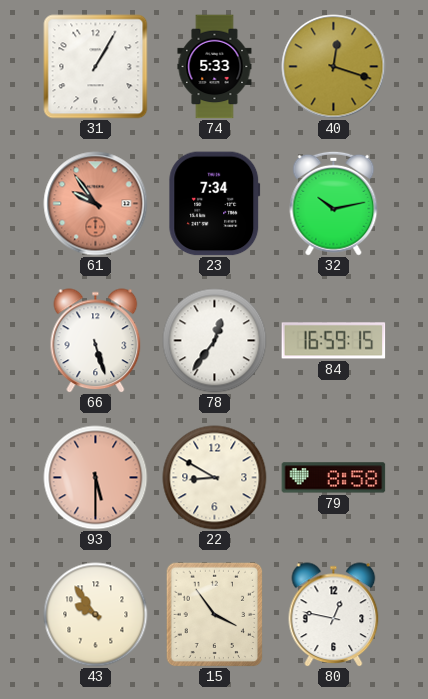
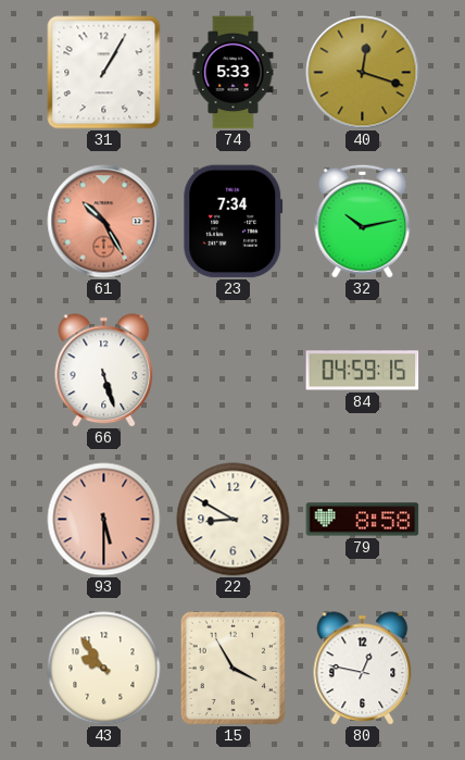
61: 9:54 -> 10:25
78: 12:36 -> none
84: 16:59 -> 04:59
15: 3:54 -> 3:55
